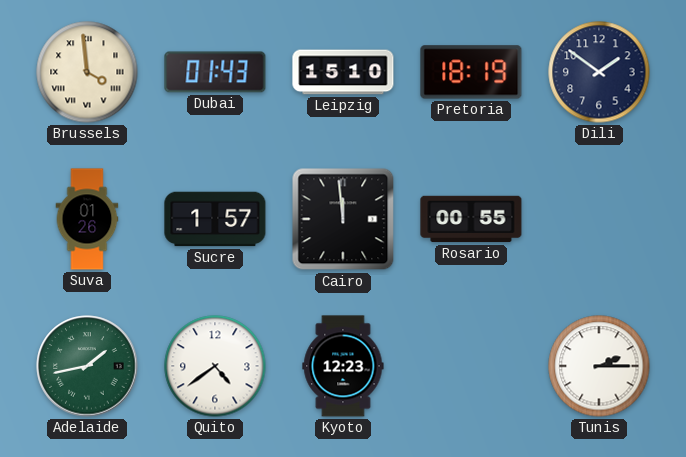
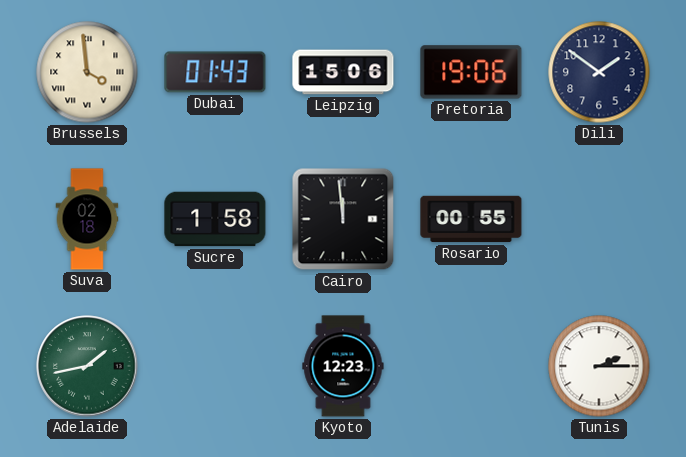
Leipzig: 15:10 -> 15:06
Pretoria: 18:19 -> 19:06
Suva: 01:26 -> 02:18
Sucre: 1:57 -> 1:58
Quito: 4:39 -> none
